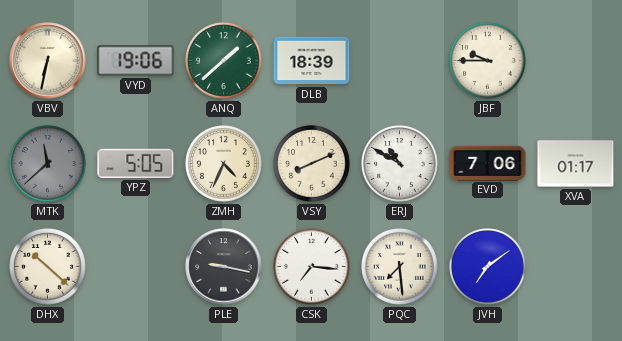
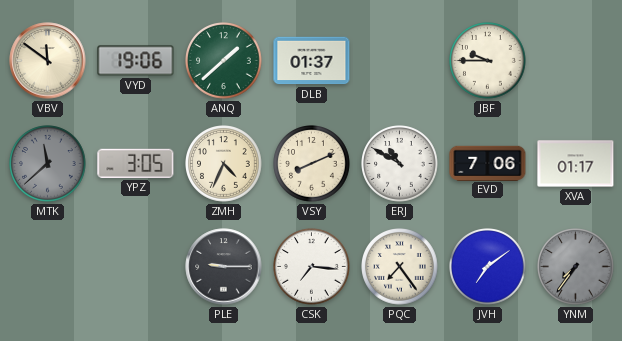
VBV: 6:32 -> 11:51
DLB: 18:39 -> 01:37
YPZ: 5:05 -> 3:05
DHX: 10:22 -> none
PLE: 9:17 -> 9:15
PQC: 7:29 -> 7:24
YNM: none -> 7:36
